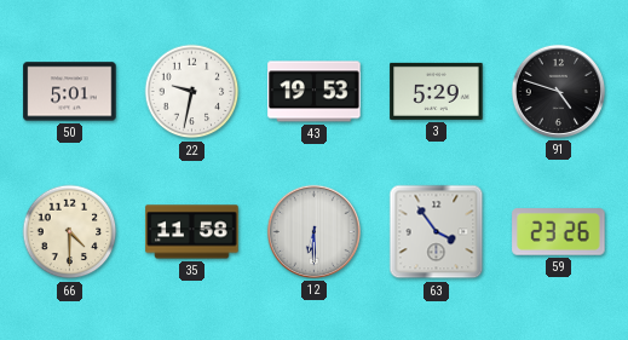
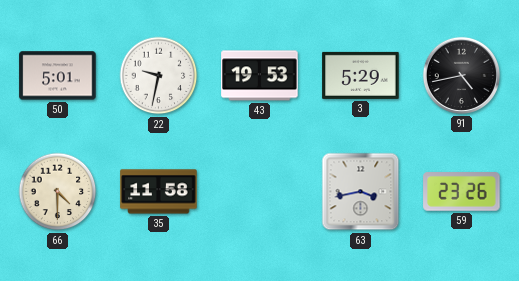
91: 4:48 -> 4:43
12: 6:30 -> none
63: 3:54 -> 3:43
